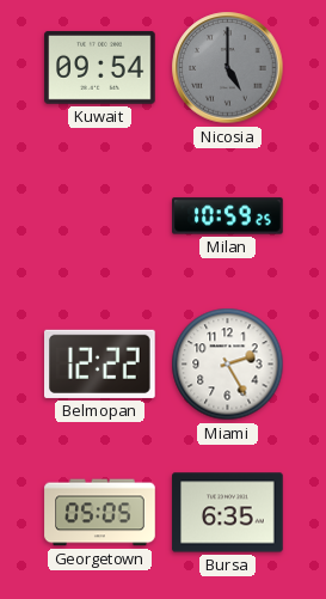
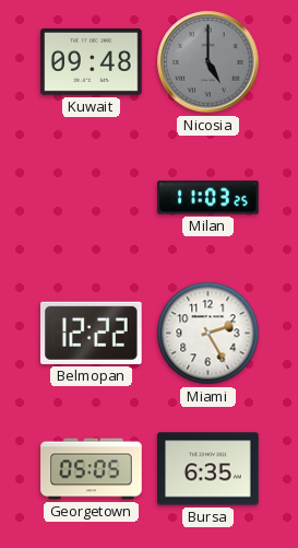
Kuwait: 09:54 -> 09:48
Milan: 10:59 -> 11:03
